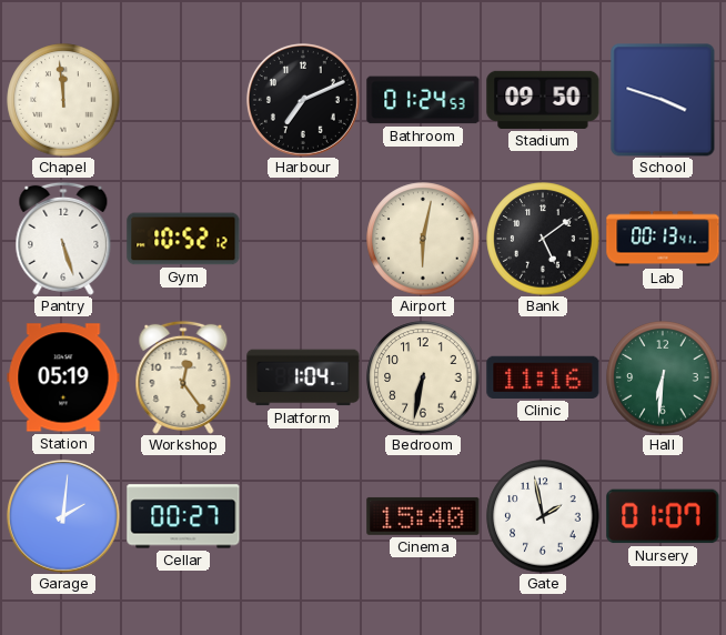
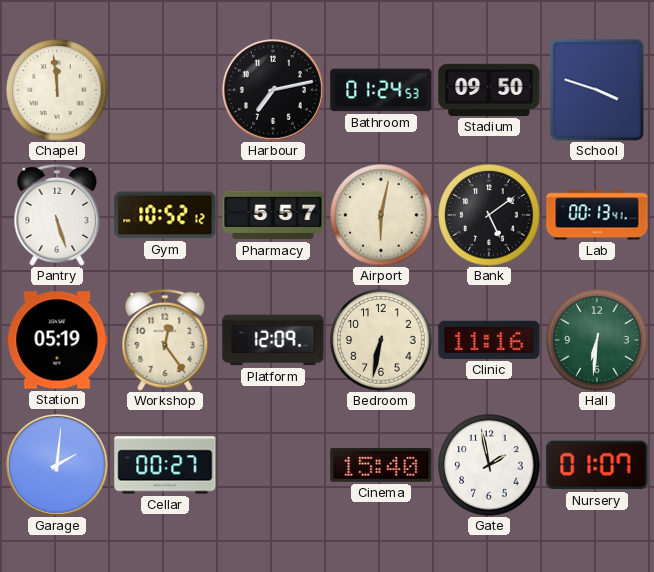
Harbour: 7:11 -> 7:13
Pharmacy: none -> 5:57
Platform: 1:04 -> 12:09
